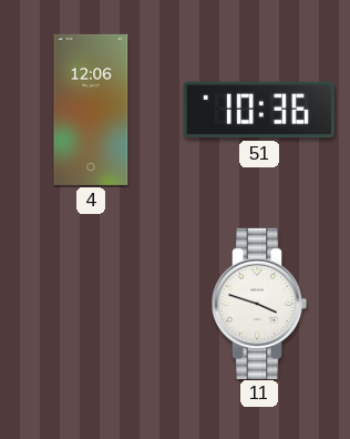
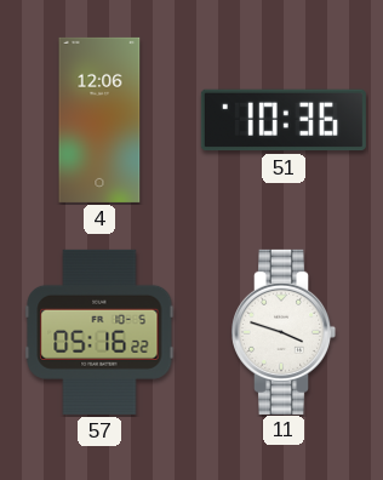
57: none -> 05:16
